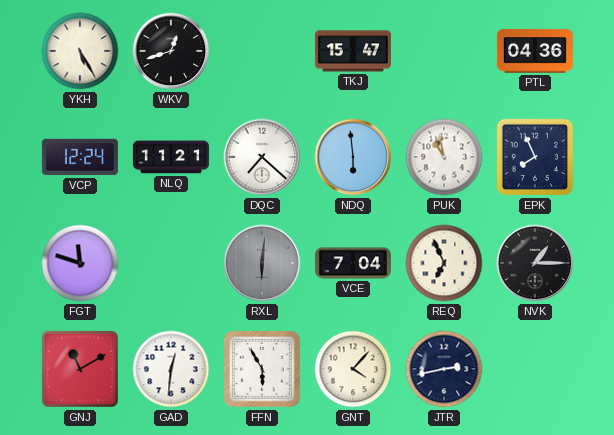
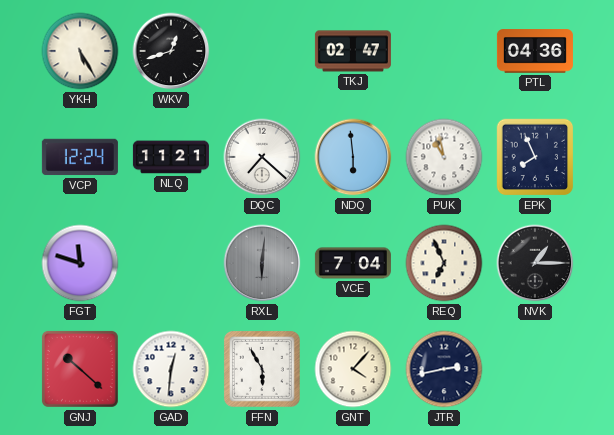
TKJ: 15:47 -> 02:47
GNJ: 11:10 -> 10:22
